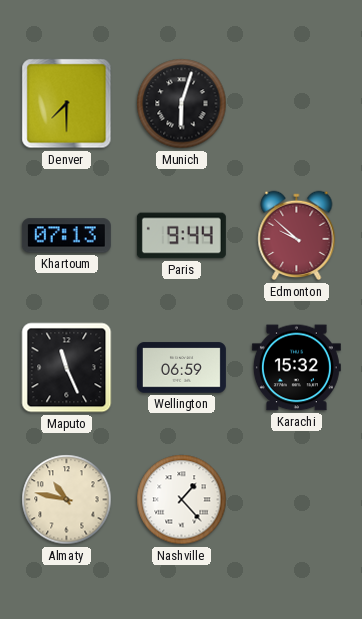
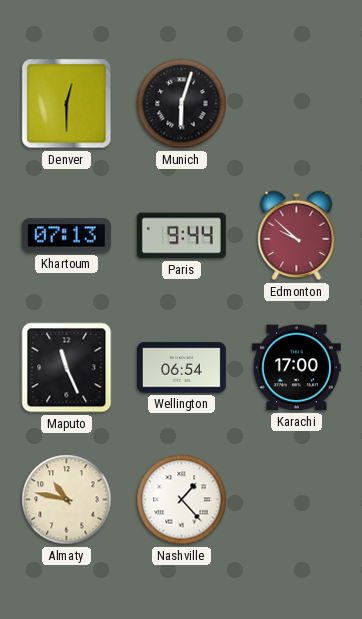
Denver: 7:30 -> 12:30
Wellington: 06:59 -> 06:54
Karachi: 15:32 -> 17:00
